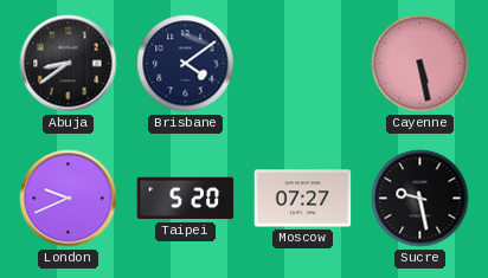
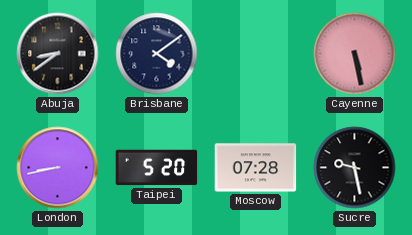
London: 9:41 -> 8:43
Moscow: 07:27 -> 07:28
